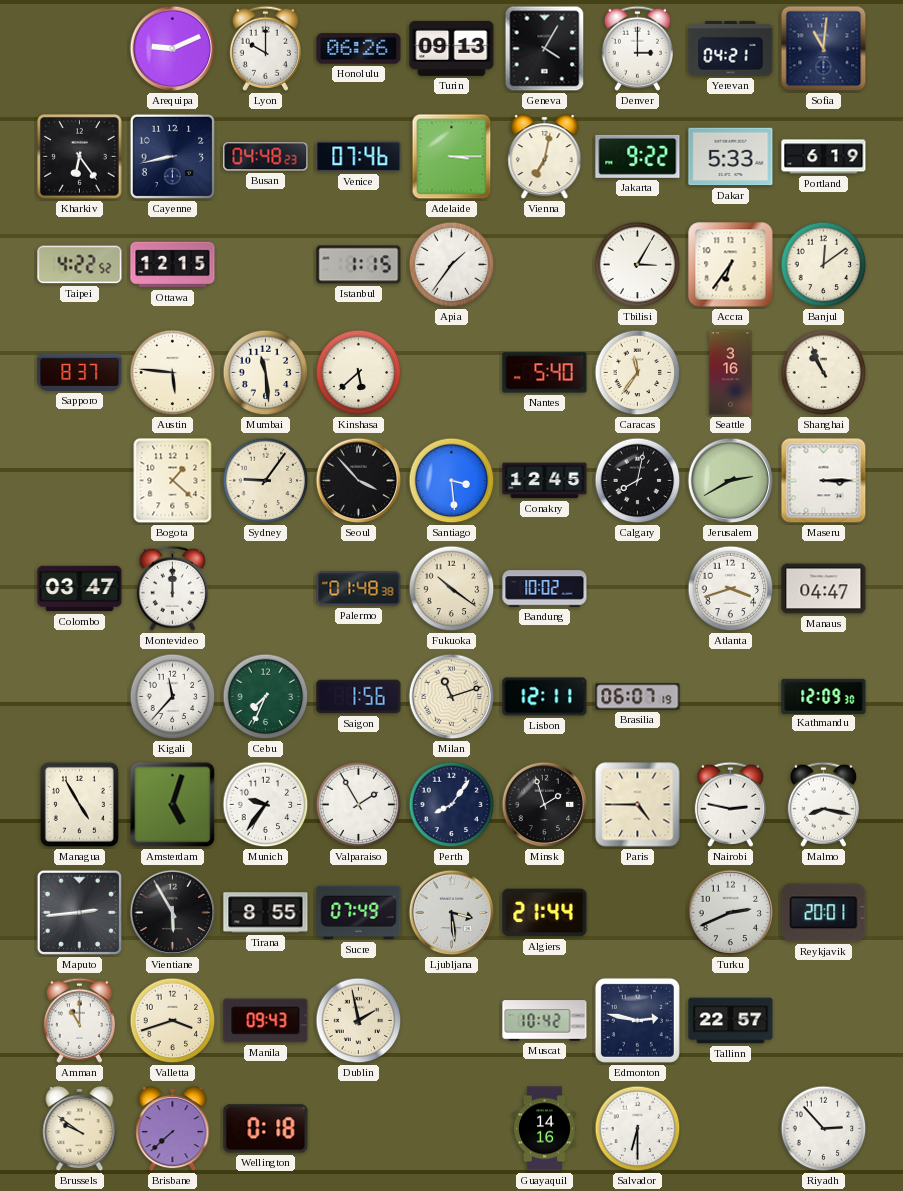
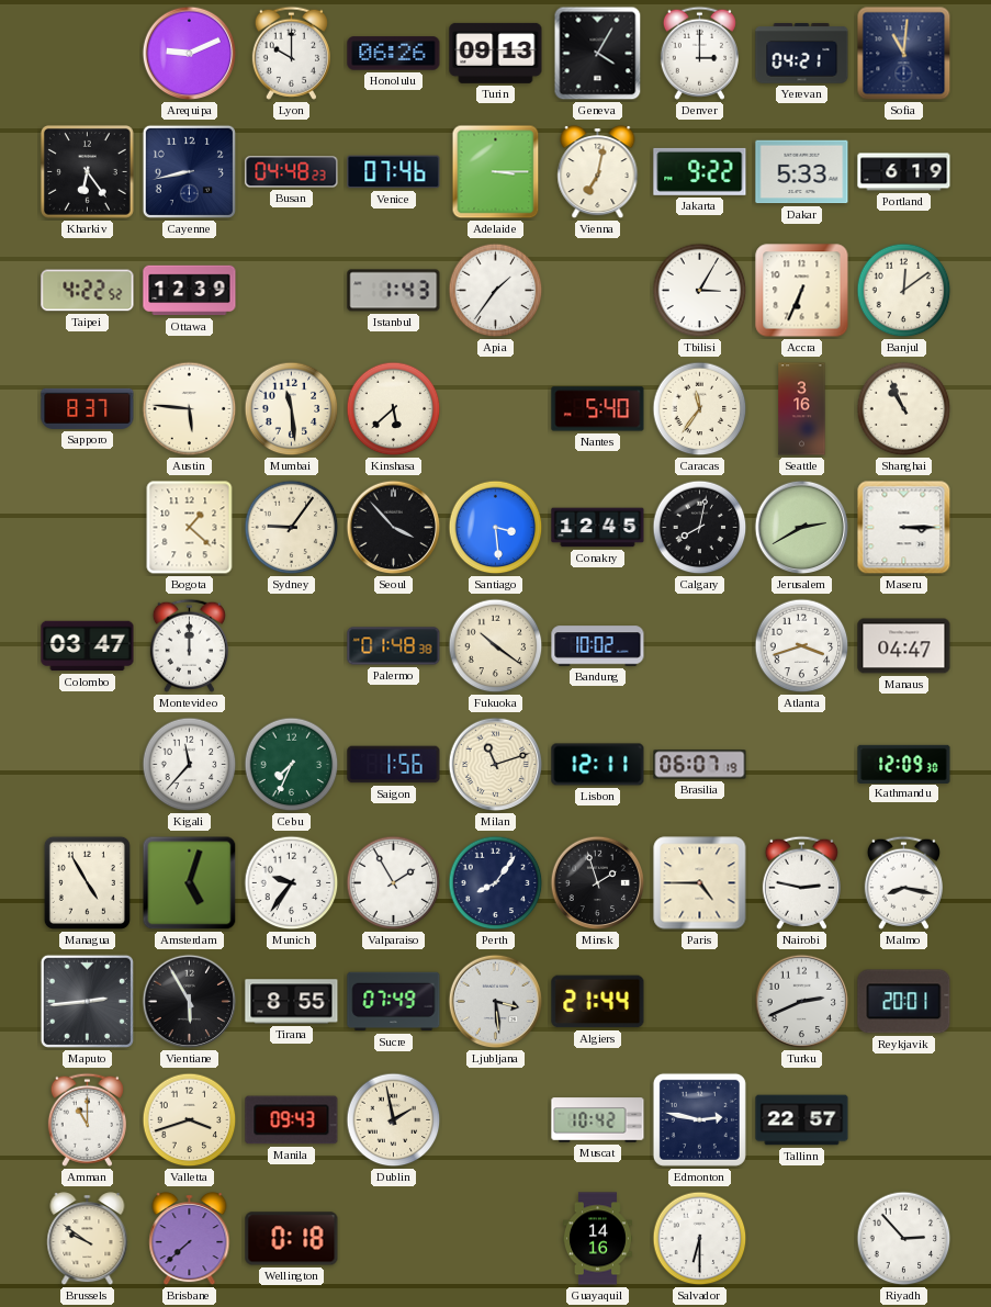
Ottawa: 12:15 -> 12:39
Istanbul: 1:15 -> 1:43
Accra: 6:36 -> 6:34
